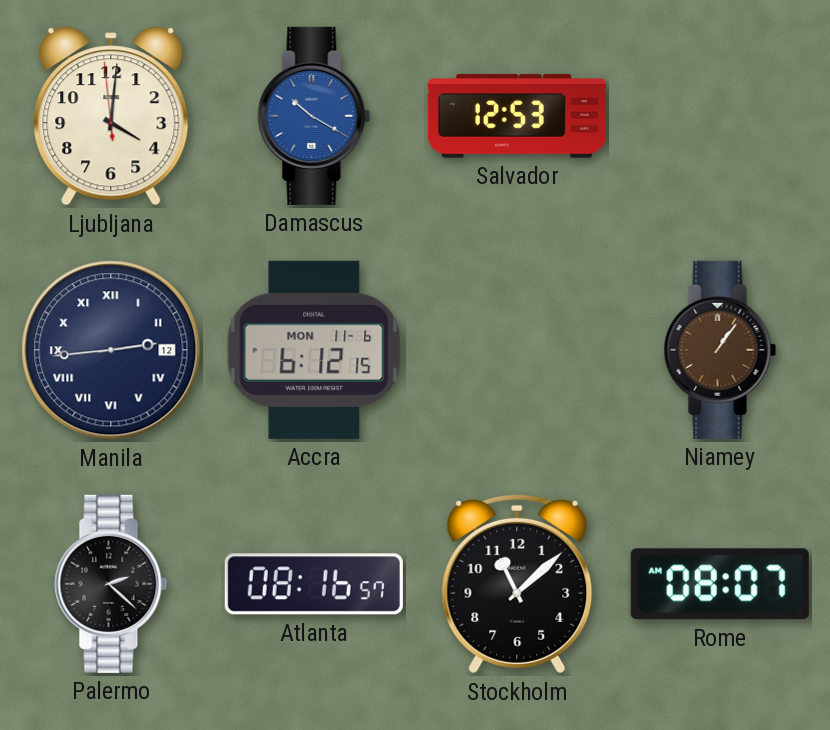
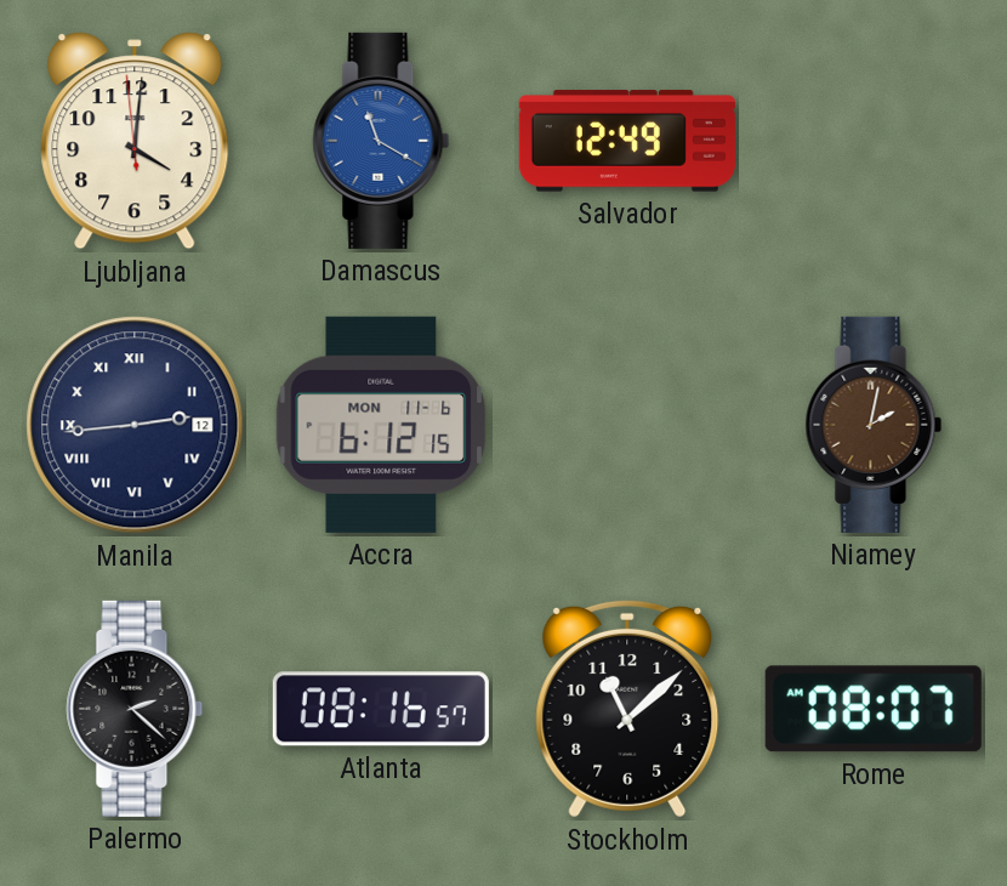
Damascus: 10:20 -> 11:20
Salvador: 12:53 -> 12:49
Niamey: 1:06 -> 2:02
